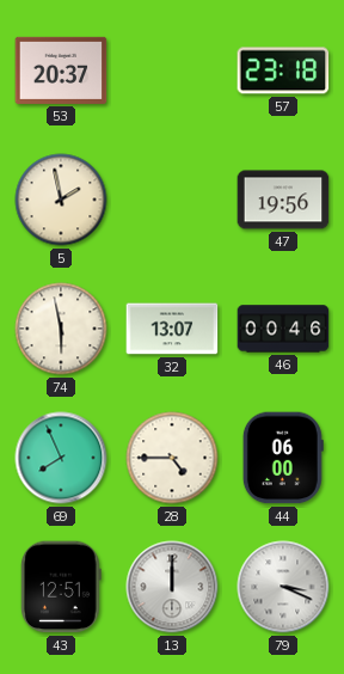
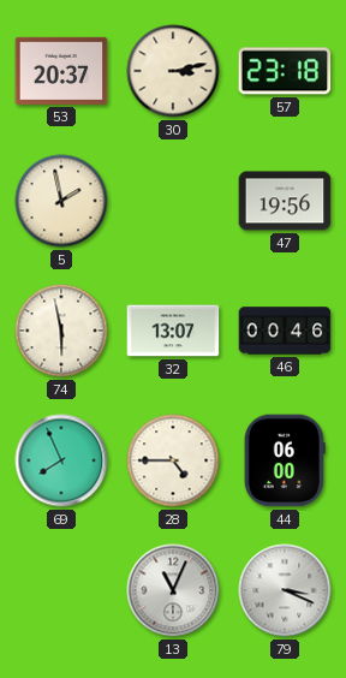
30: none -> 3:13
43: 12:51 -> none
13: 12:00 -> 11:04
